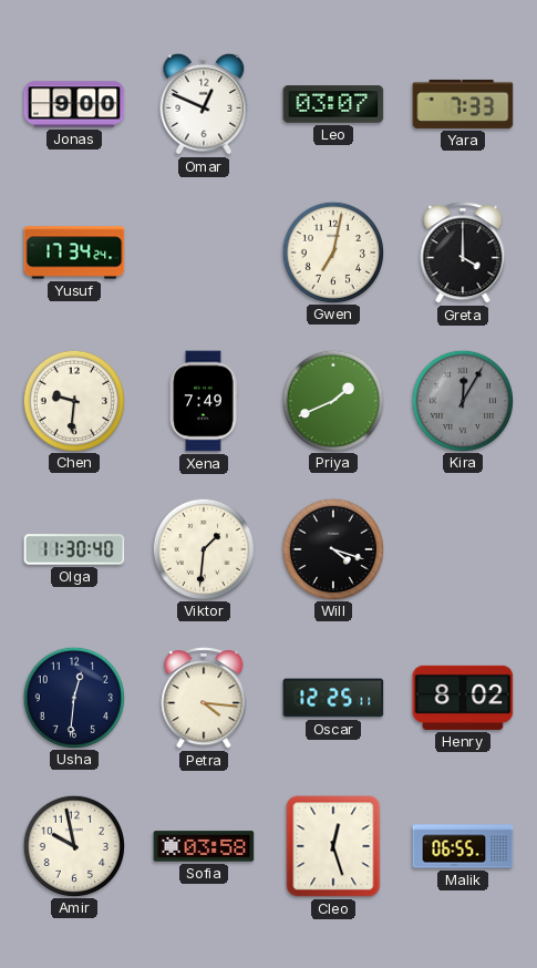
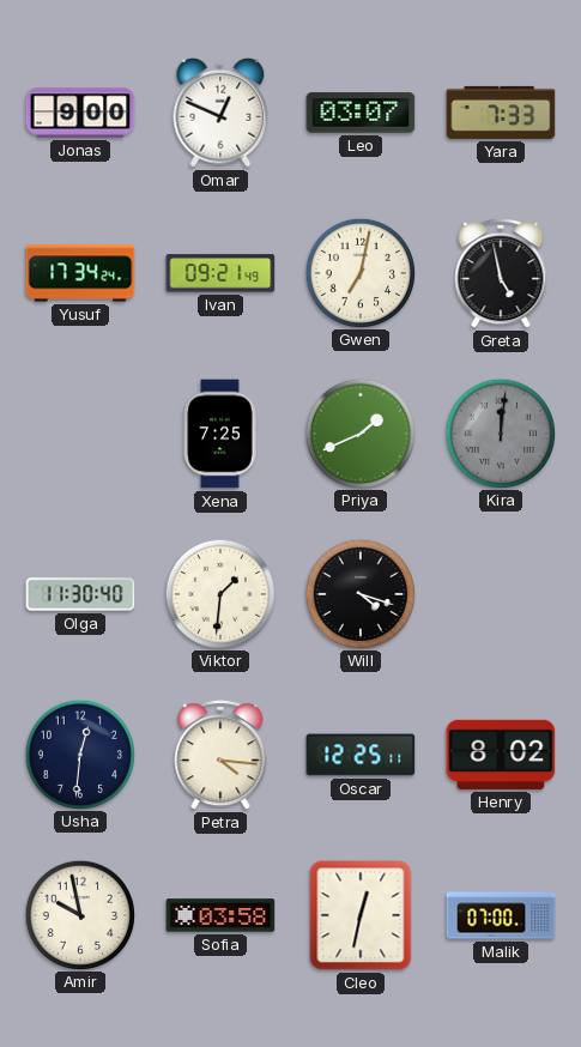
Ivan: none -> 09:21
Greta: 4:00 -> 4:58
Chen: 9:31 -> none
Xena: 7:49 -> 7:25
Kira: 12:05 -> 12:01
Cleo: 12:27 -> 12:32
Malik: 06:55 -> 07:00
